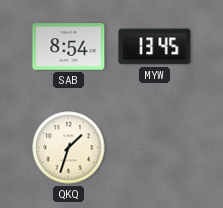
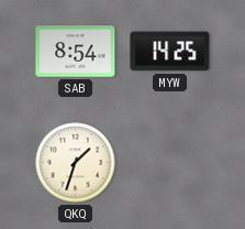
MYW: 13:45 -> 14:25
